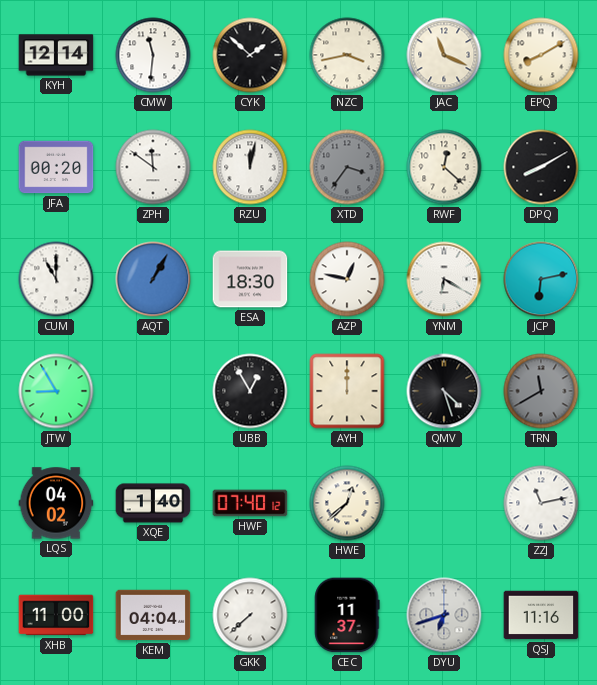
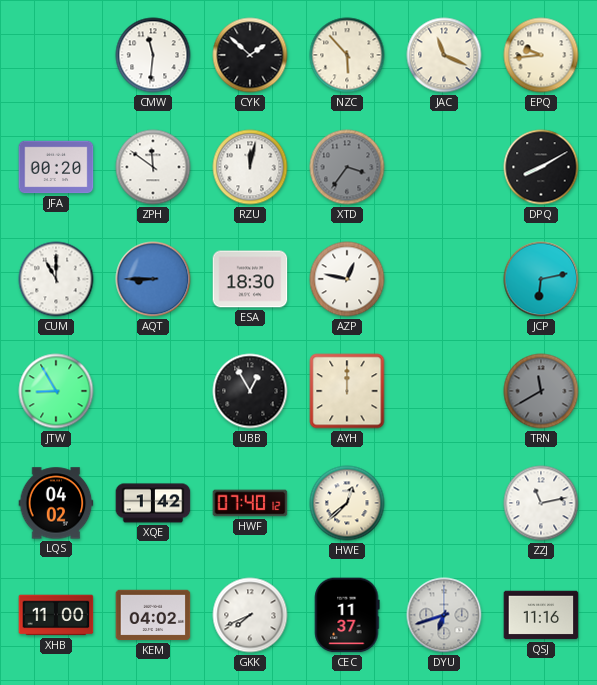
KYH: 12:14 -> none
NZC: 3:43 -> 5:53
EPQ: 8:10 -> 9:44
RWF: 12:22 -> none
AQT: 1:05 -> 8:45
YNM: 6:20 -> none
QMV: 4:27 -> none
XQE: 1:40 -> 1:42
KEM: 04:04 -> 04:02
GKK: 7:38 -> 7:41
